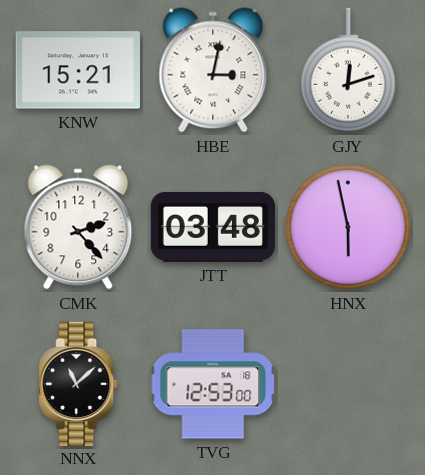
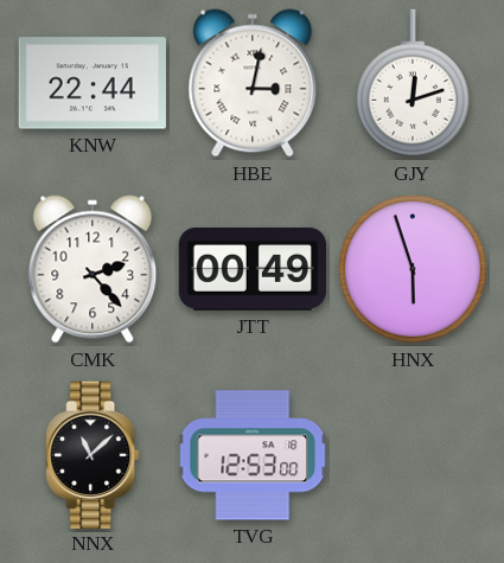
KNW: 15:21 -> 22:44
JTT: 03:48 -> 00:49
HNX: 5:58 -> 5:57
